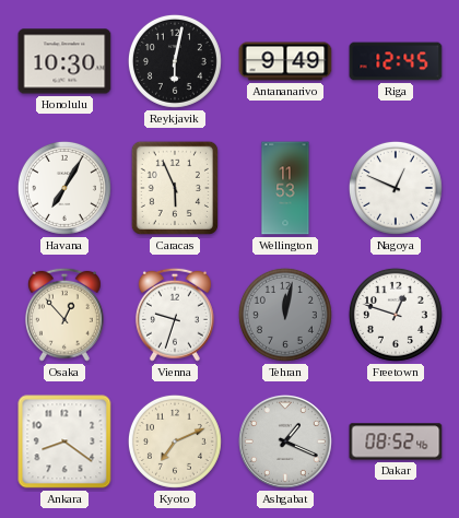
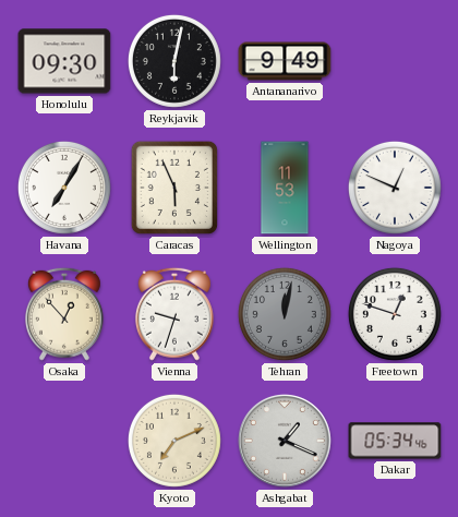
Honolulu: 10:30 -> 09:30
Riga: 12:45 -> none
Ankara: 8:21 -> none
Dakar: 08:52 -> 05:34
